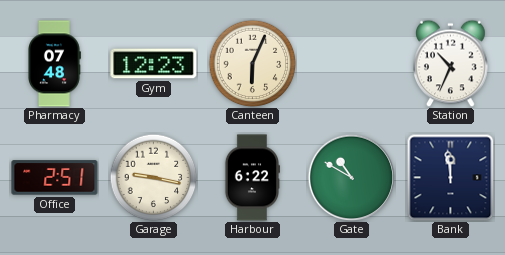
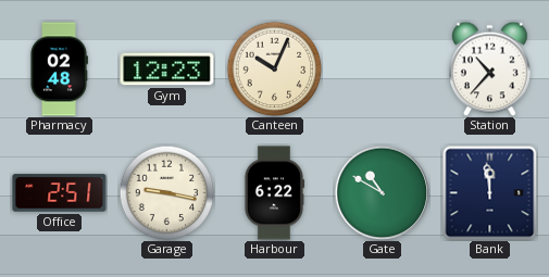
Pharmacy: 07:48 -> 02:48
Canteen: 6:04 -> 10:04
Station: 10:34 -> 10:37
